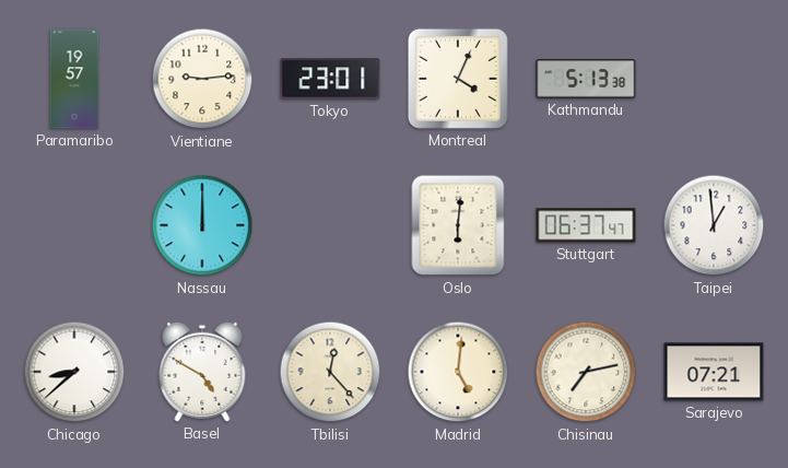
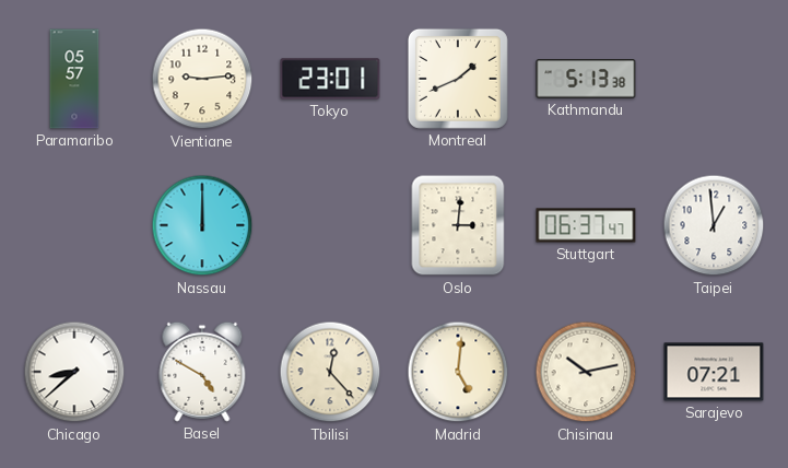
Paramaribo: 19:57 -> 05:57
Montreal: 4:04 -> 1:41
Oslo: 6:01 -> 3:01
Chisinau: 7:13 -> 10:13
